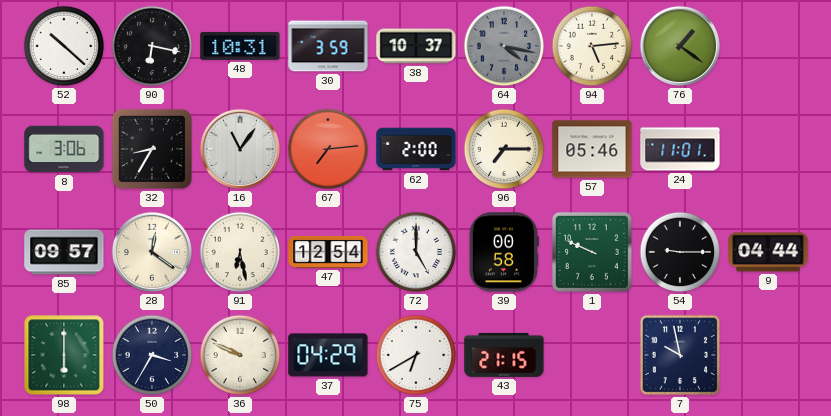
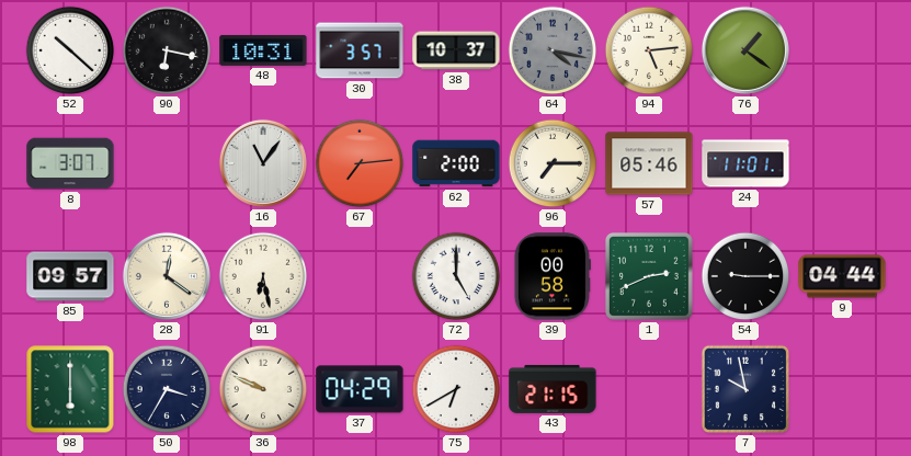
30: 3:59 -> 3:57
8: 3:06 -> 3:07
32: 8:35 -> none
47: 12:54 -> none
1: 9:49 -> 2:41
